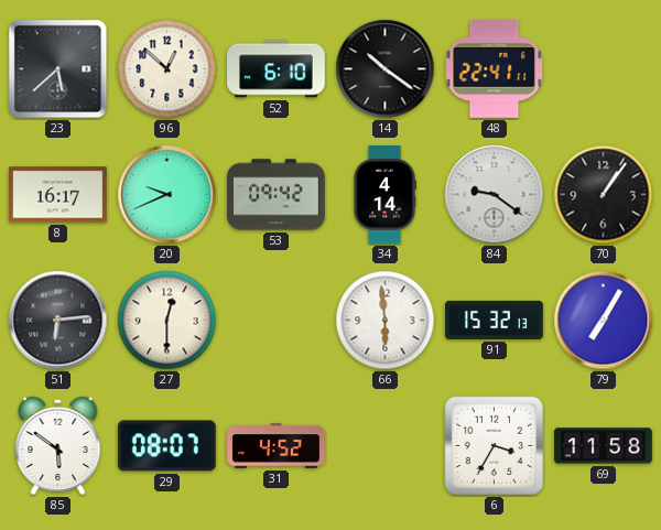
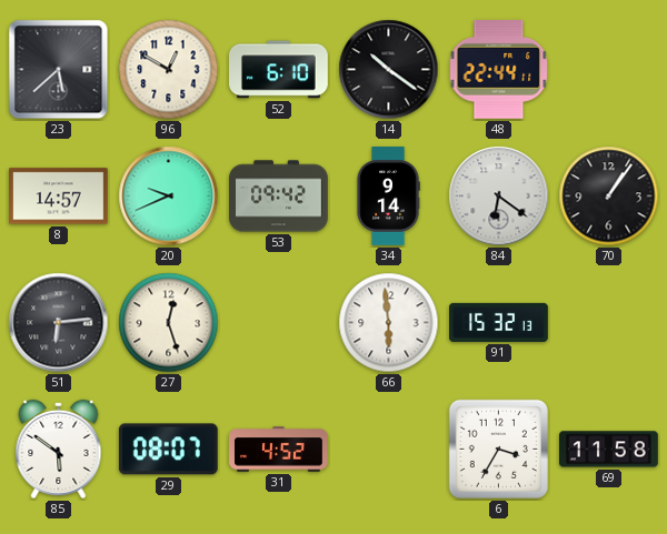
96: 12:52 -> 12:50
48: 22:41 -> 22:44
8: 16:17 -> 14:57
34: 4:14 -> 9:14
84: 9:21 -> 6:21
27: 12:30 -> 12:27
79: 7:05 -> none
